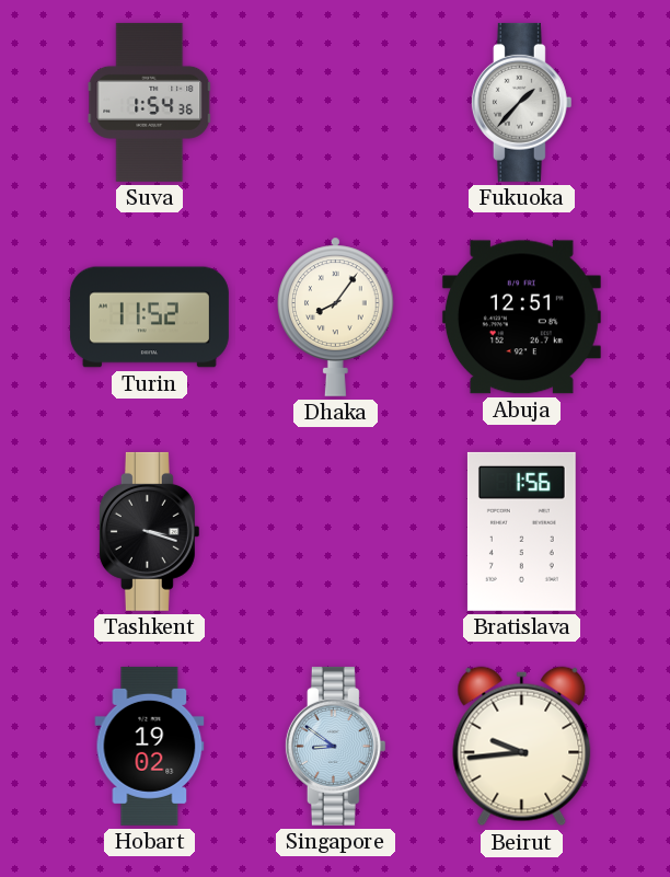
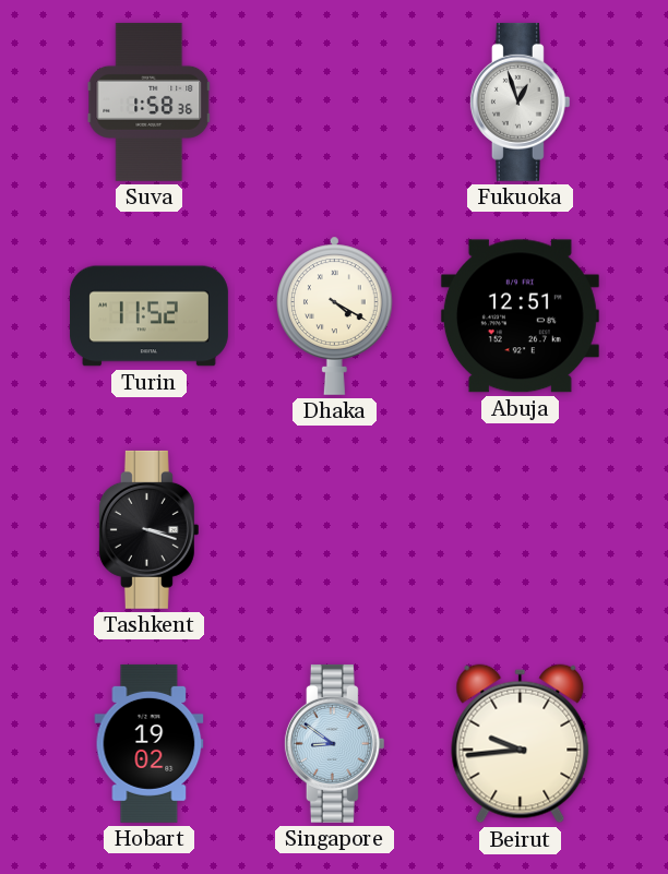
Suva: 1:54 -> 1:58
Fukuoka: 1:37 -> 12:57
Dhaka: 8:06 -> 4:20
Bratislava: 1:56 -> none
